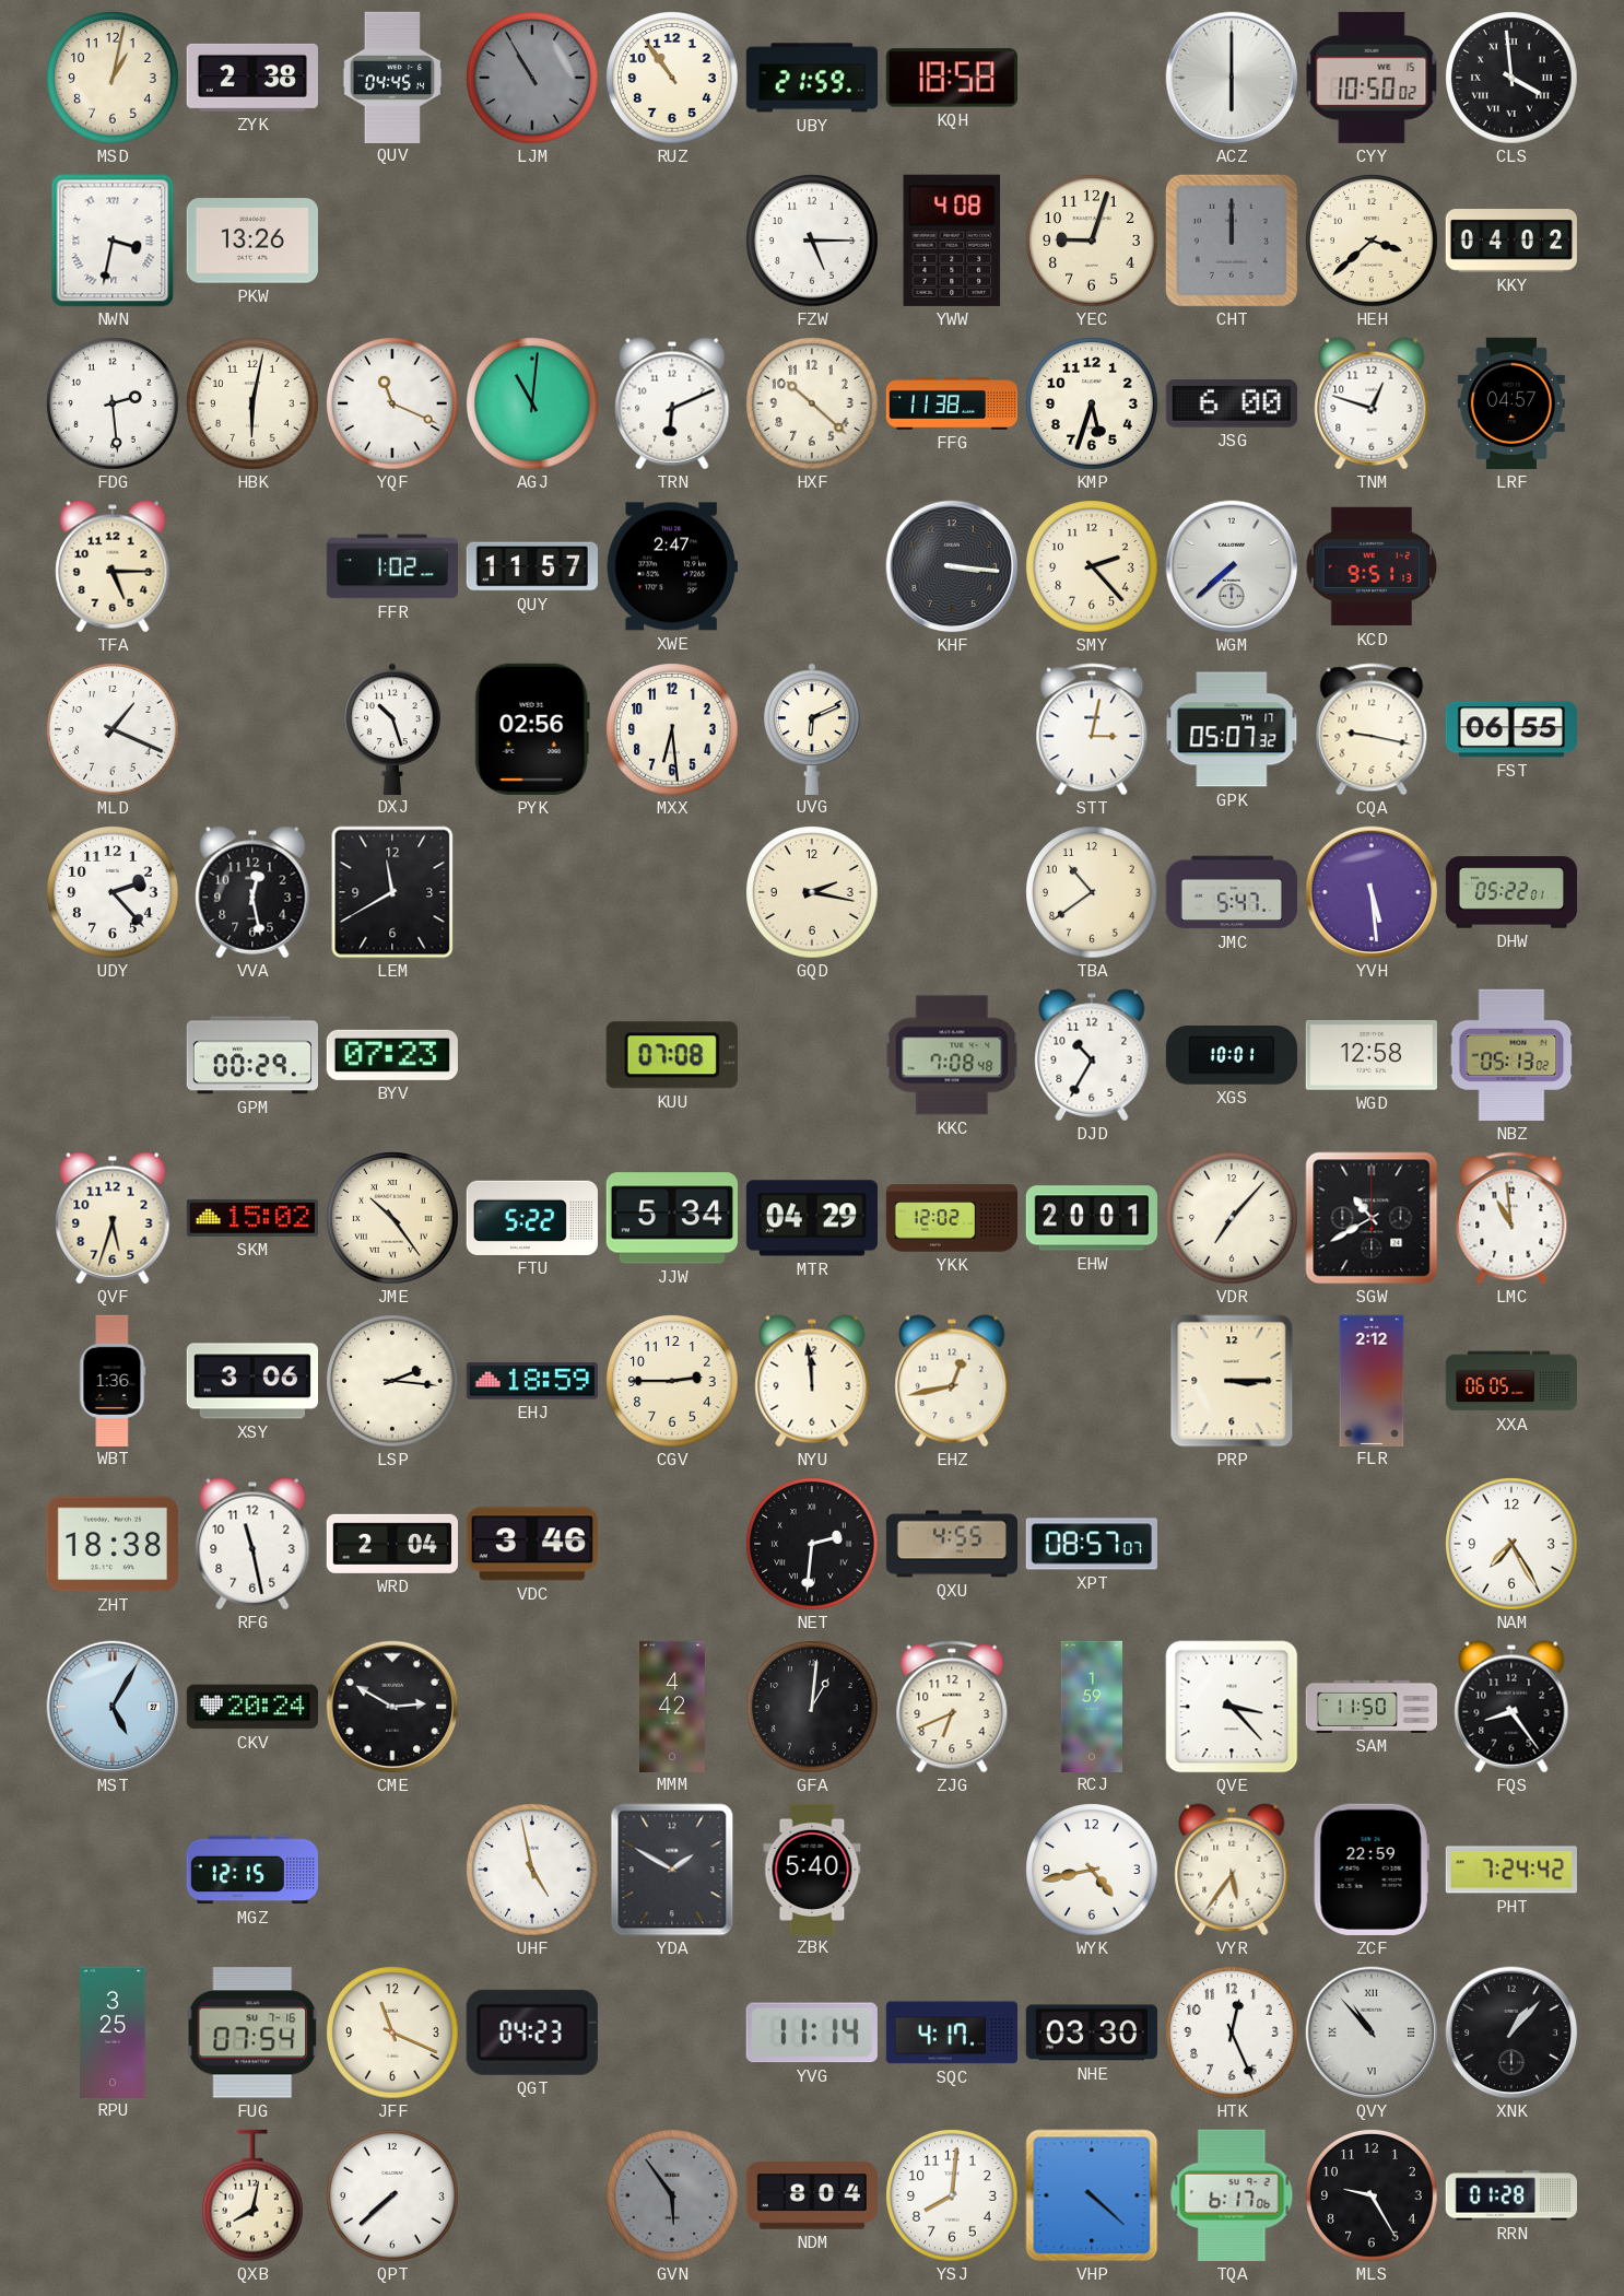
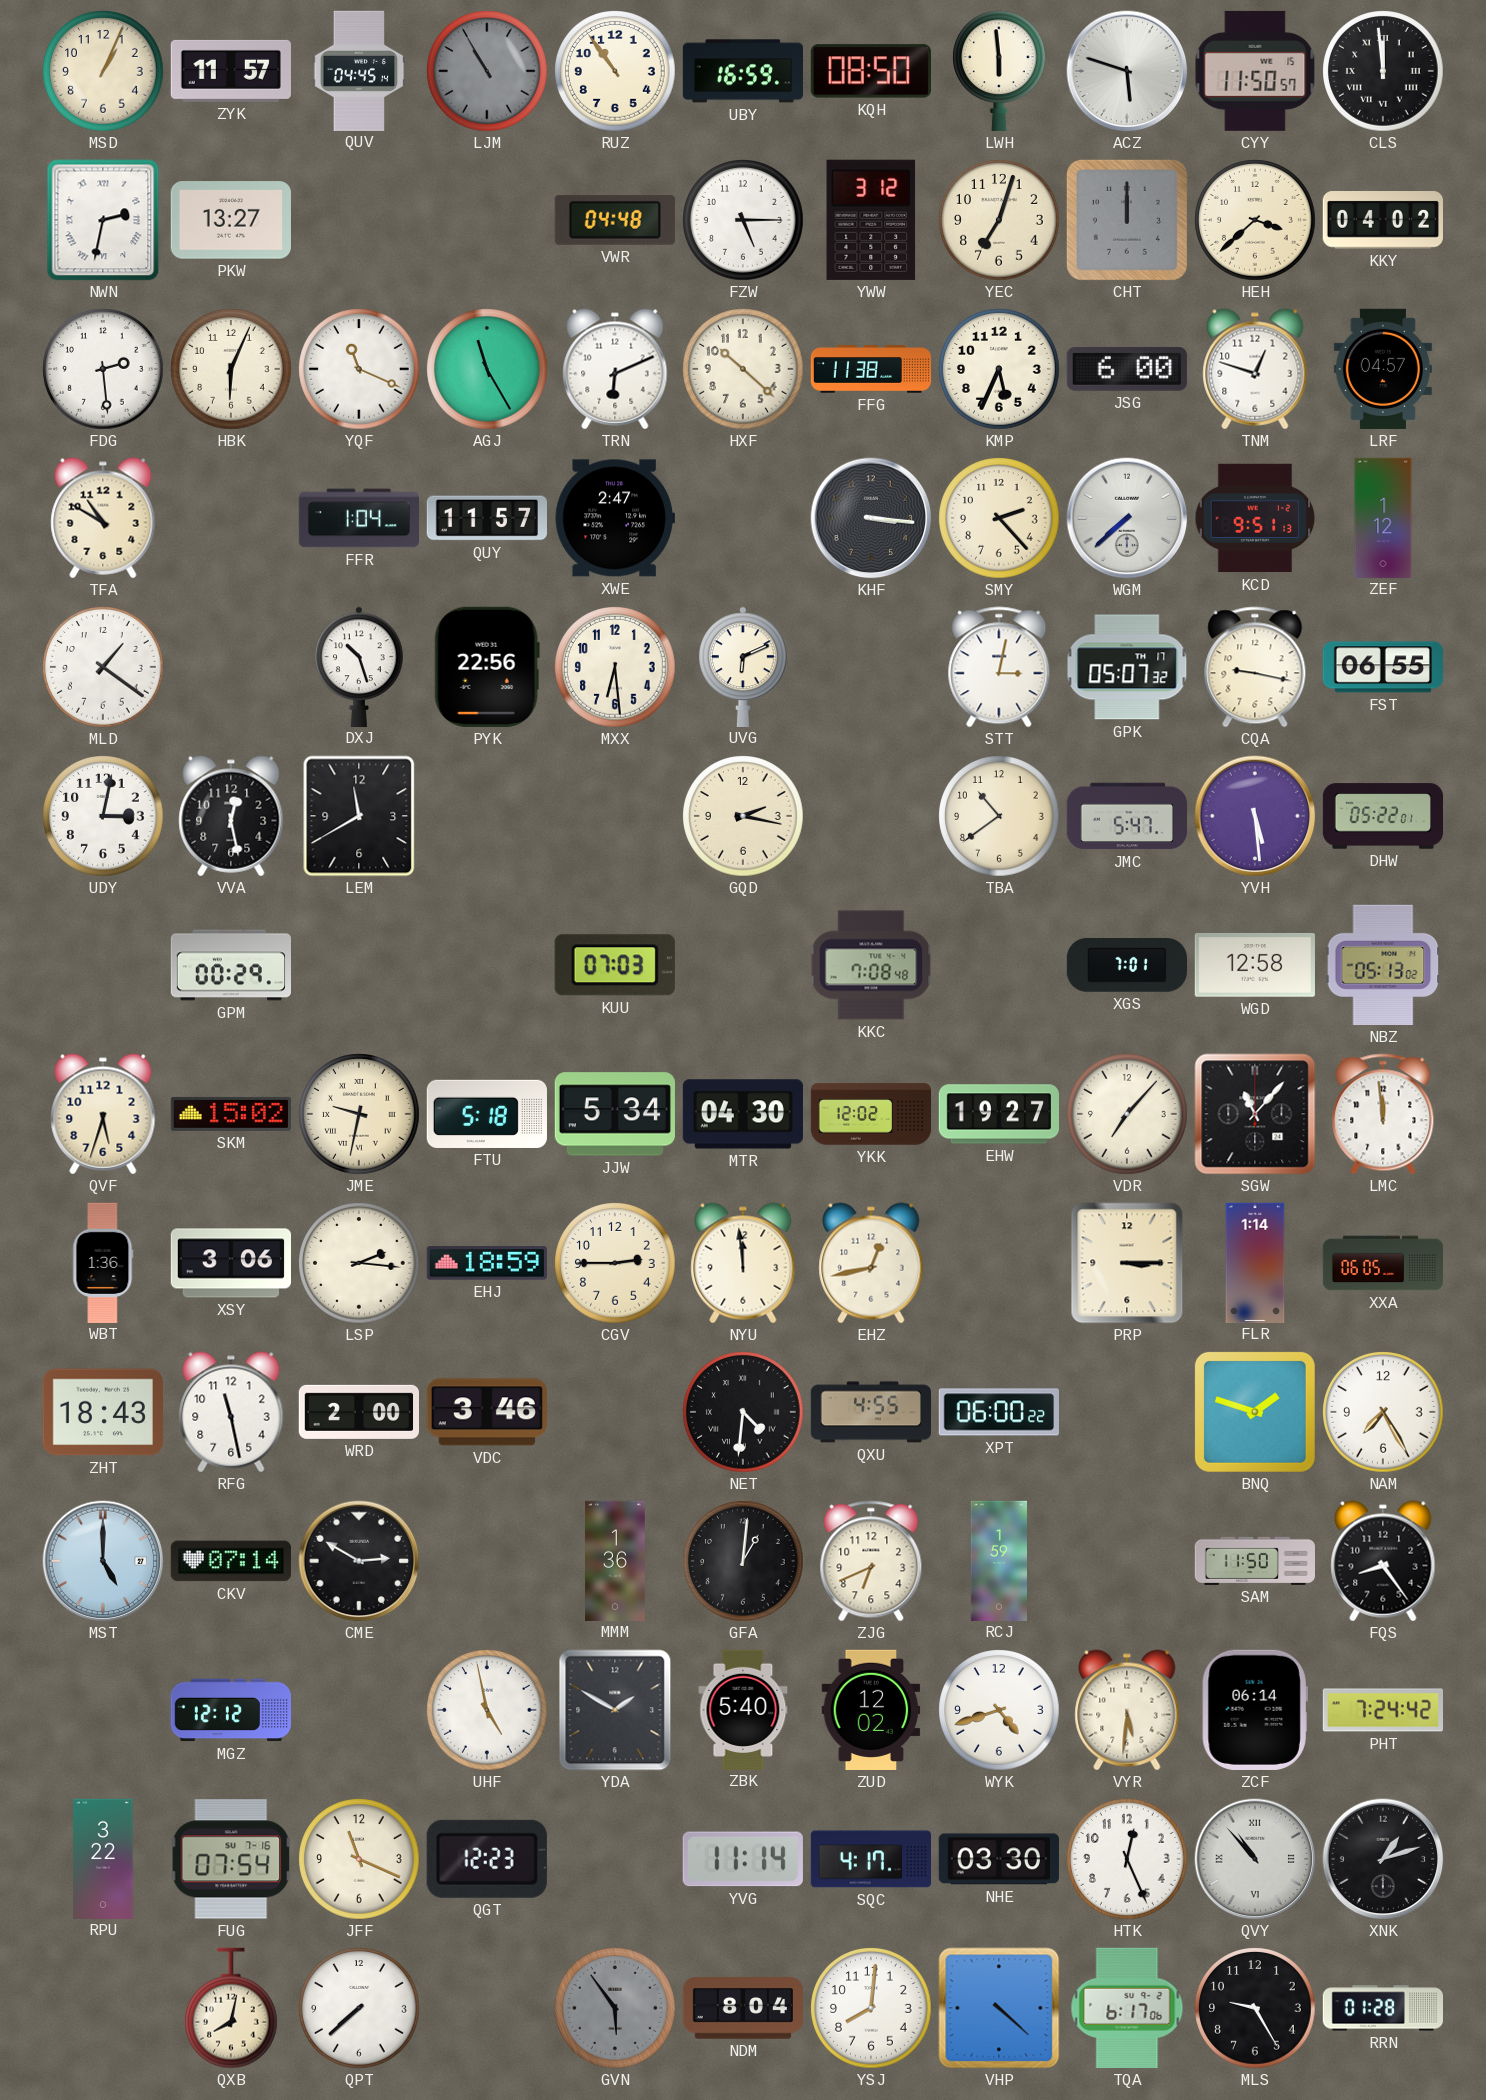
MSD: 1:02 -> 1:04
ZYK: 2:38 -> 11:57
UBY: 21:59 -> 16:59
KQH: 18:58 -> 08:50
LWH: none -> 5:59
ACZ: 6:00 -> 5:48
CYY: 10:50 -> 11:50
CLS: 3:59 -> 11:59
NWN: 3:32 -> 2:32
PKW: 13:26 -> 13:27
VWR: none -> 04:48
YWW: 4:08 -> 3:12
YEC: 9:03 -> 7:03
HBK: 6:02 -> 6:04
AGJ: 11:01 -> 11:25
KMP: 5:33 -> 5:34
TFA: 5:15 -> 10:50
FFR: 1:02 -> 1:04
ZEF: none -> 1:12
MLD: 1:19 -> 1:21
PYK: 02:56 -> 22:56
UDY: 2:23 -> 3:02
BYV: 07:23 -> none
KUU: 07:08 -> 07:03
DJD: 10:35 -> none
XGS: 10:01 -> 7:01
JME: 10:24 -> 9:32
FTU: 5:22 -> 5:18
MTR: 04:29 -> 04:30
EHW: 20:01 -> 19:27
SGW: 10:40 -> 11:07
LMC: 10:59 -> 11:59
FLR: 2:12 -> 1:14
ZHT: 18:38 -> 18:43
WRD: 2:04 -> 2:00
NET: 2:31 -> 4:31
XPT: 08:57 -> 06:00
BNQ: none -> 1:48
MST: 5:05 -> 5:00
CKV: 20:24 -> 07:14
MMM: 4:42 -> 1:36
QVE: 3:23 -> none
MGZ: 12:15 -> 12:12
ZUD: none -> 12:02
WYK: 4:43 -> 4:42
VYR: 5:36 -> 5:31
ZCF: 22:59 -> 06:14
RPU: 3:25 -> 3:22
QGT: 04:23 -> 12:23
XNK: 1:07 -> 1:12
